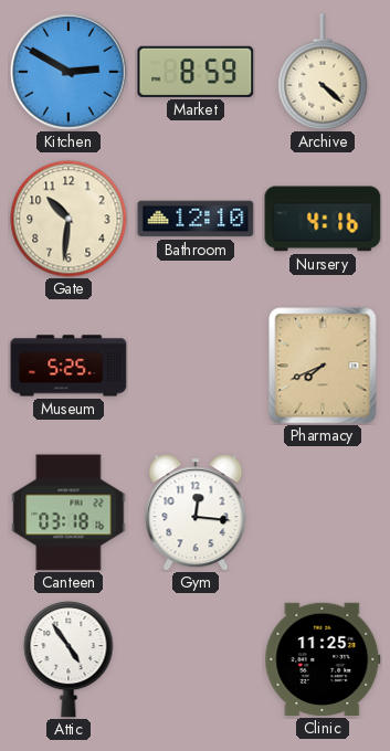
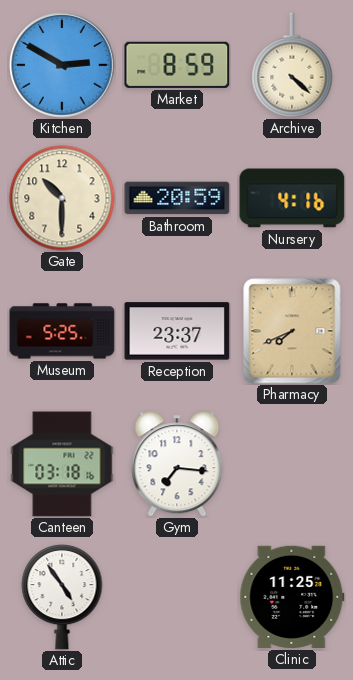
Gate: 10:31 -> 10:30
Bathroom: 12:10 -> 20:59
Reception: none -> 23:37
Gym: 12:16 -> 7:16
